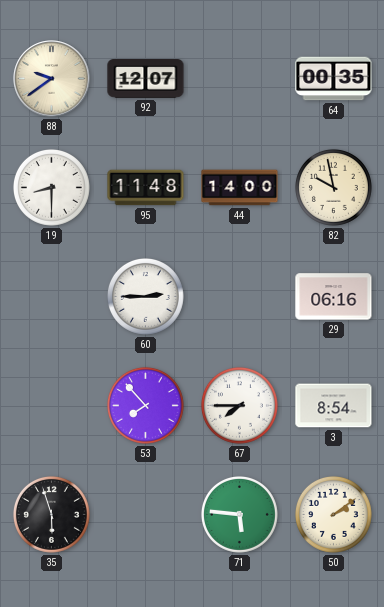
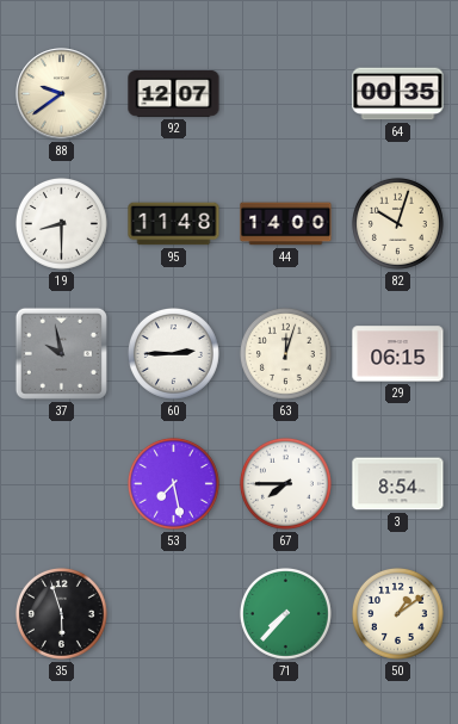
82: 9:58 -> 10:03
37: none -> 9:58
63: none -> 12:03
29: 06:16 -> 06:15
53: 7:53 -> 7:28
71: 5:46 -> 7:37
50: 2:09 -> 1:09
